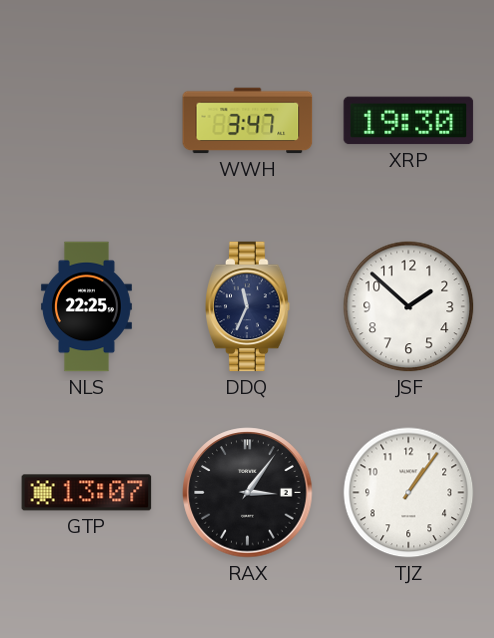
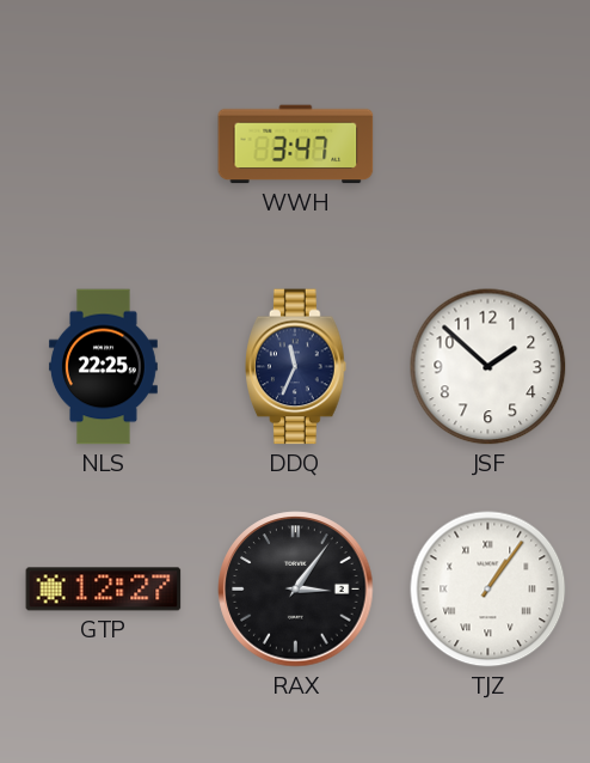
XRP: 19:30 -> none
GTP: 13:07 -> 12:27
TJZ numerals: Arabic -> Roman
